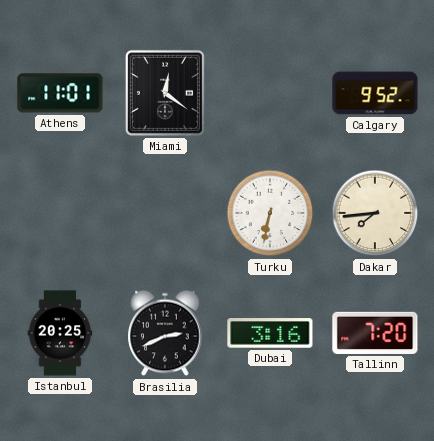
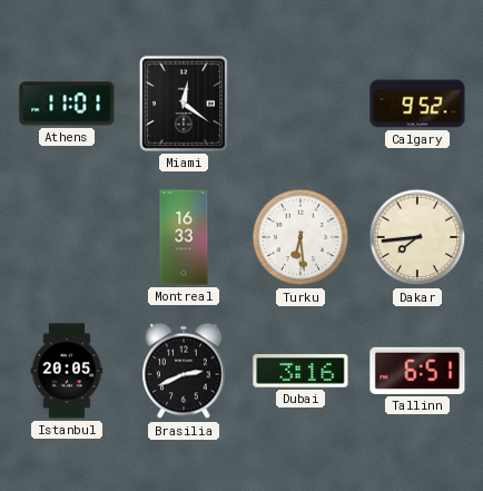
Montreal: none -> 16:33
Turku: 6:32 -> 6:29
Istanbul: 20:25 -> 20:05
Tallinn: 7:20 -> 6:51
